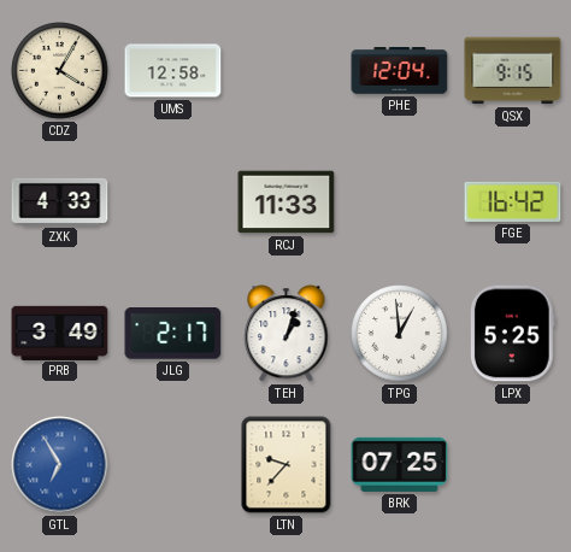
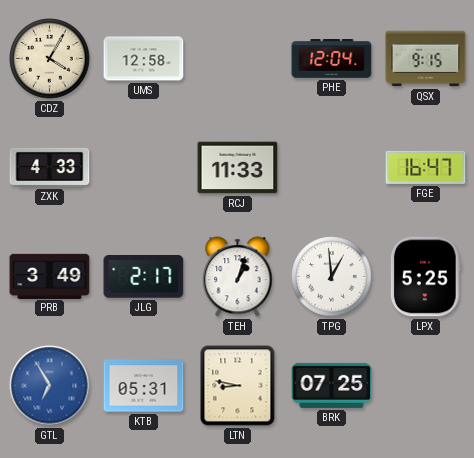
FGE: 16:42 -> 16:47
KTB: none -> 05:31
LTN: 9:37 -> 8:47
